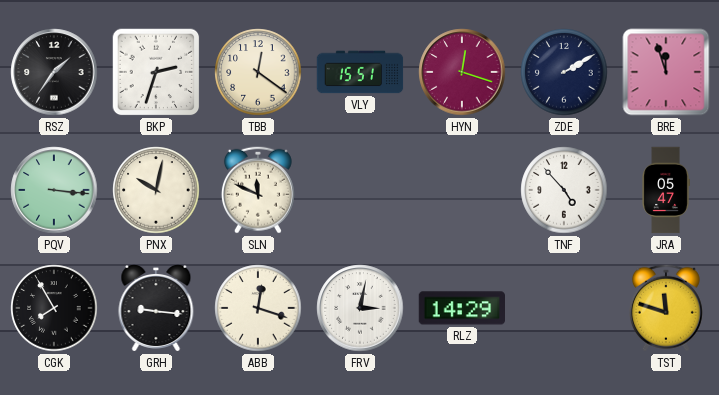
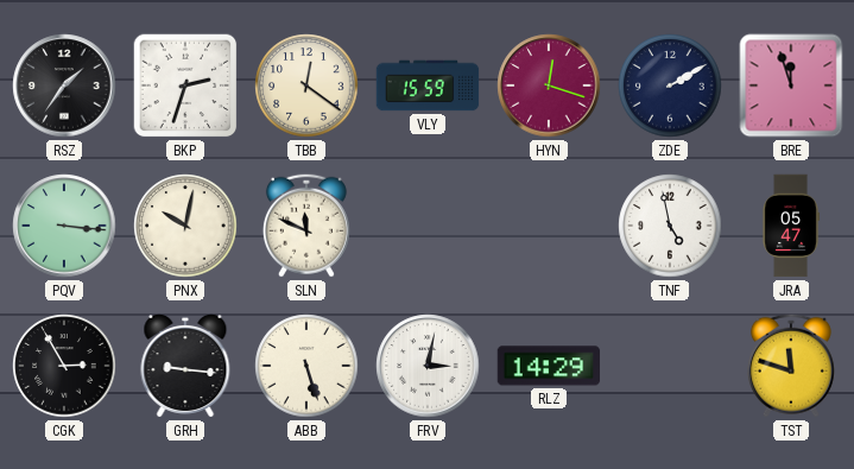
VLY: 15:51 -> 15:59
TNF: 4:53 -> 4:58
CGK: 7:55 -> 2:55
ABB: 12:18 -> 5:27
